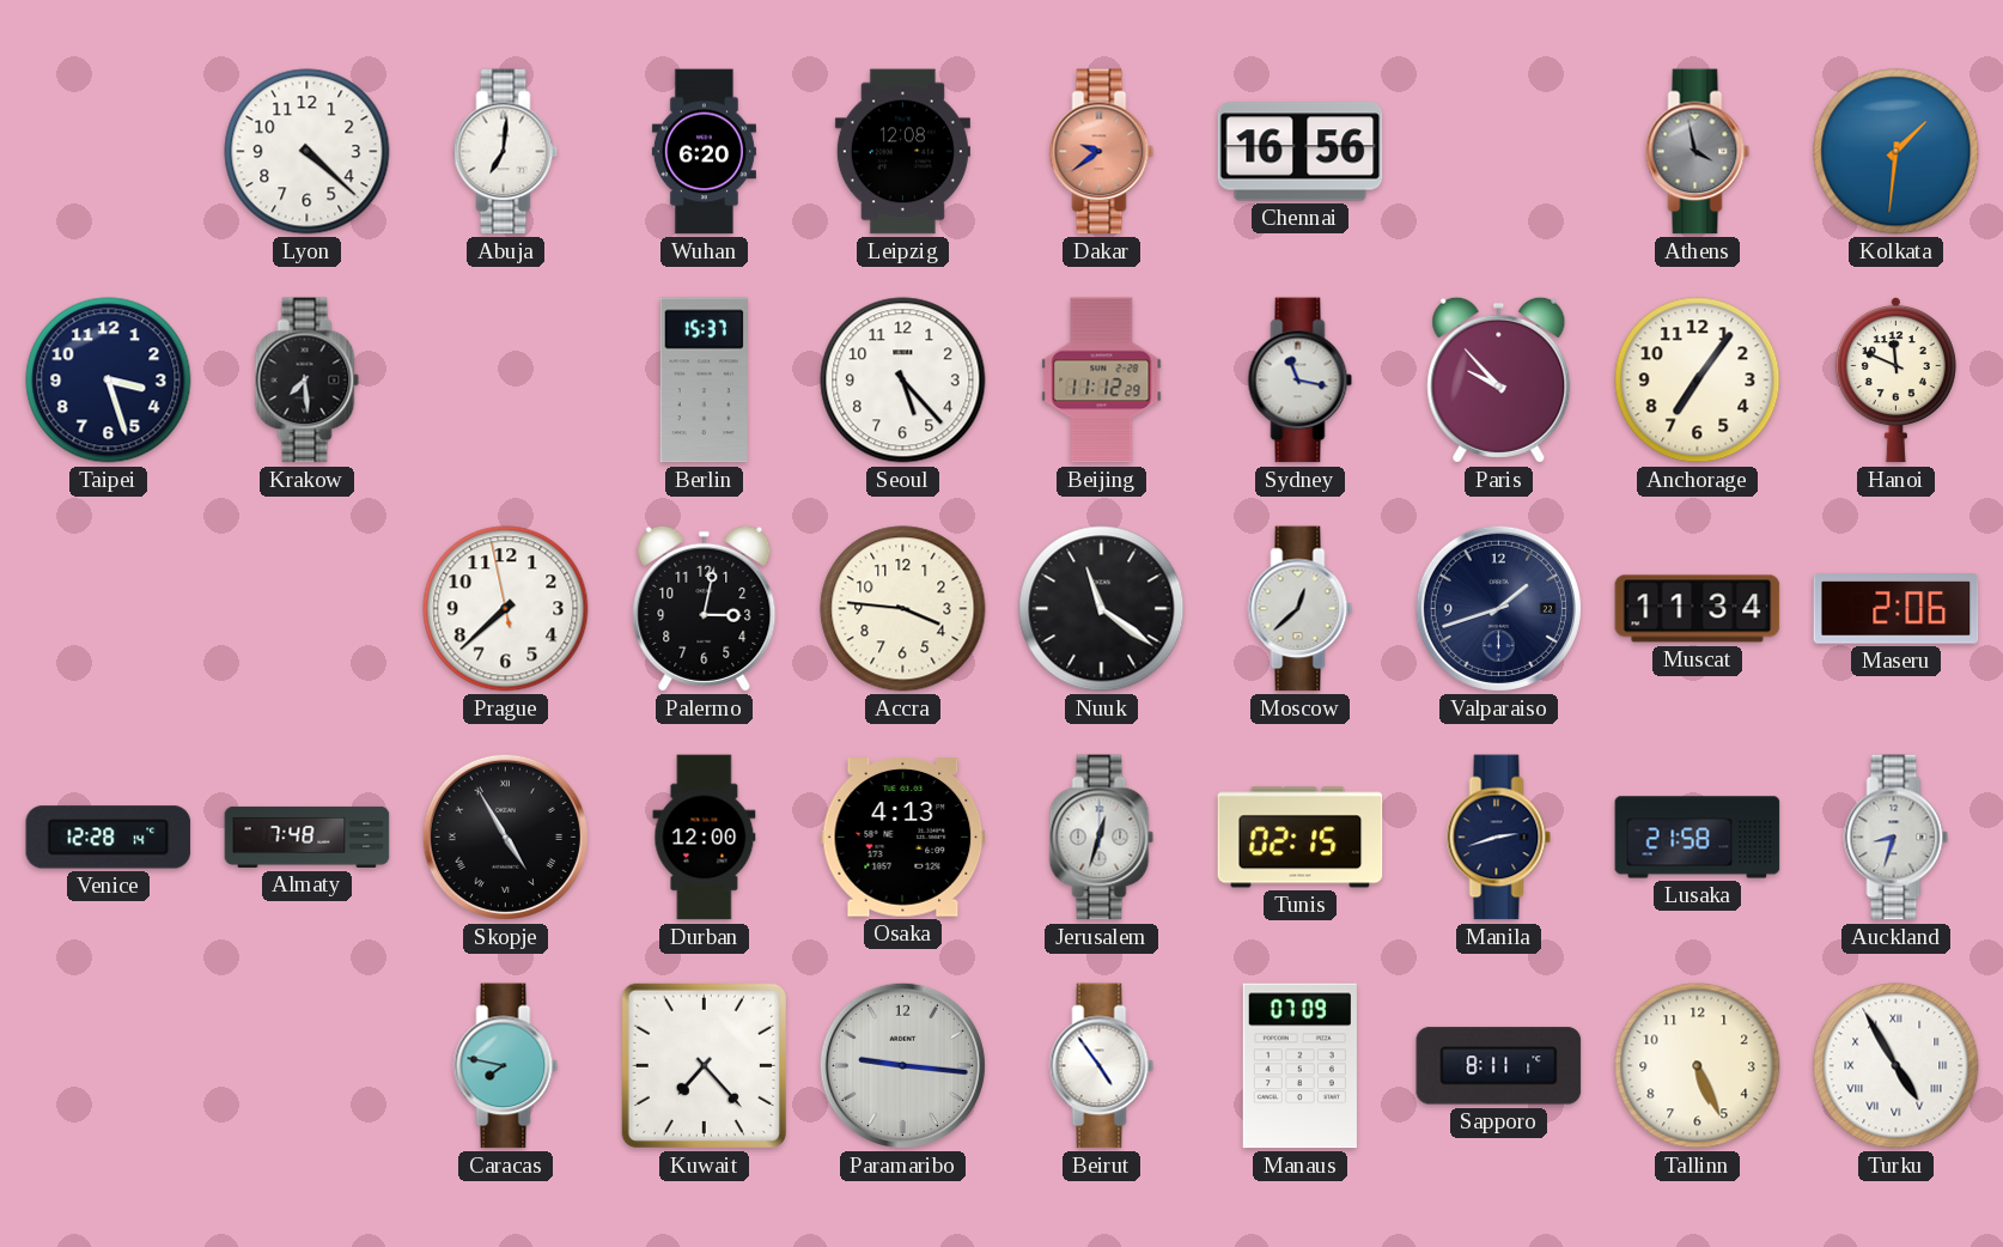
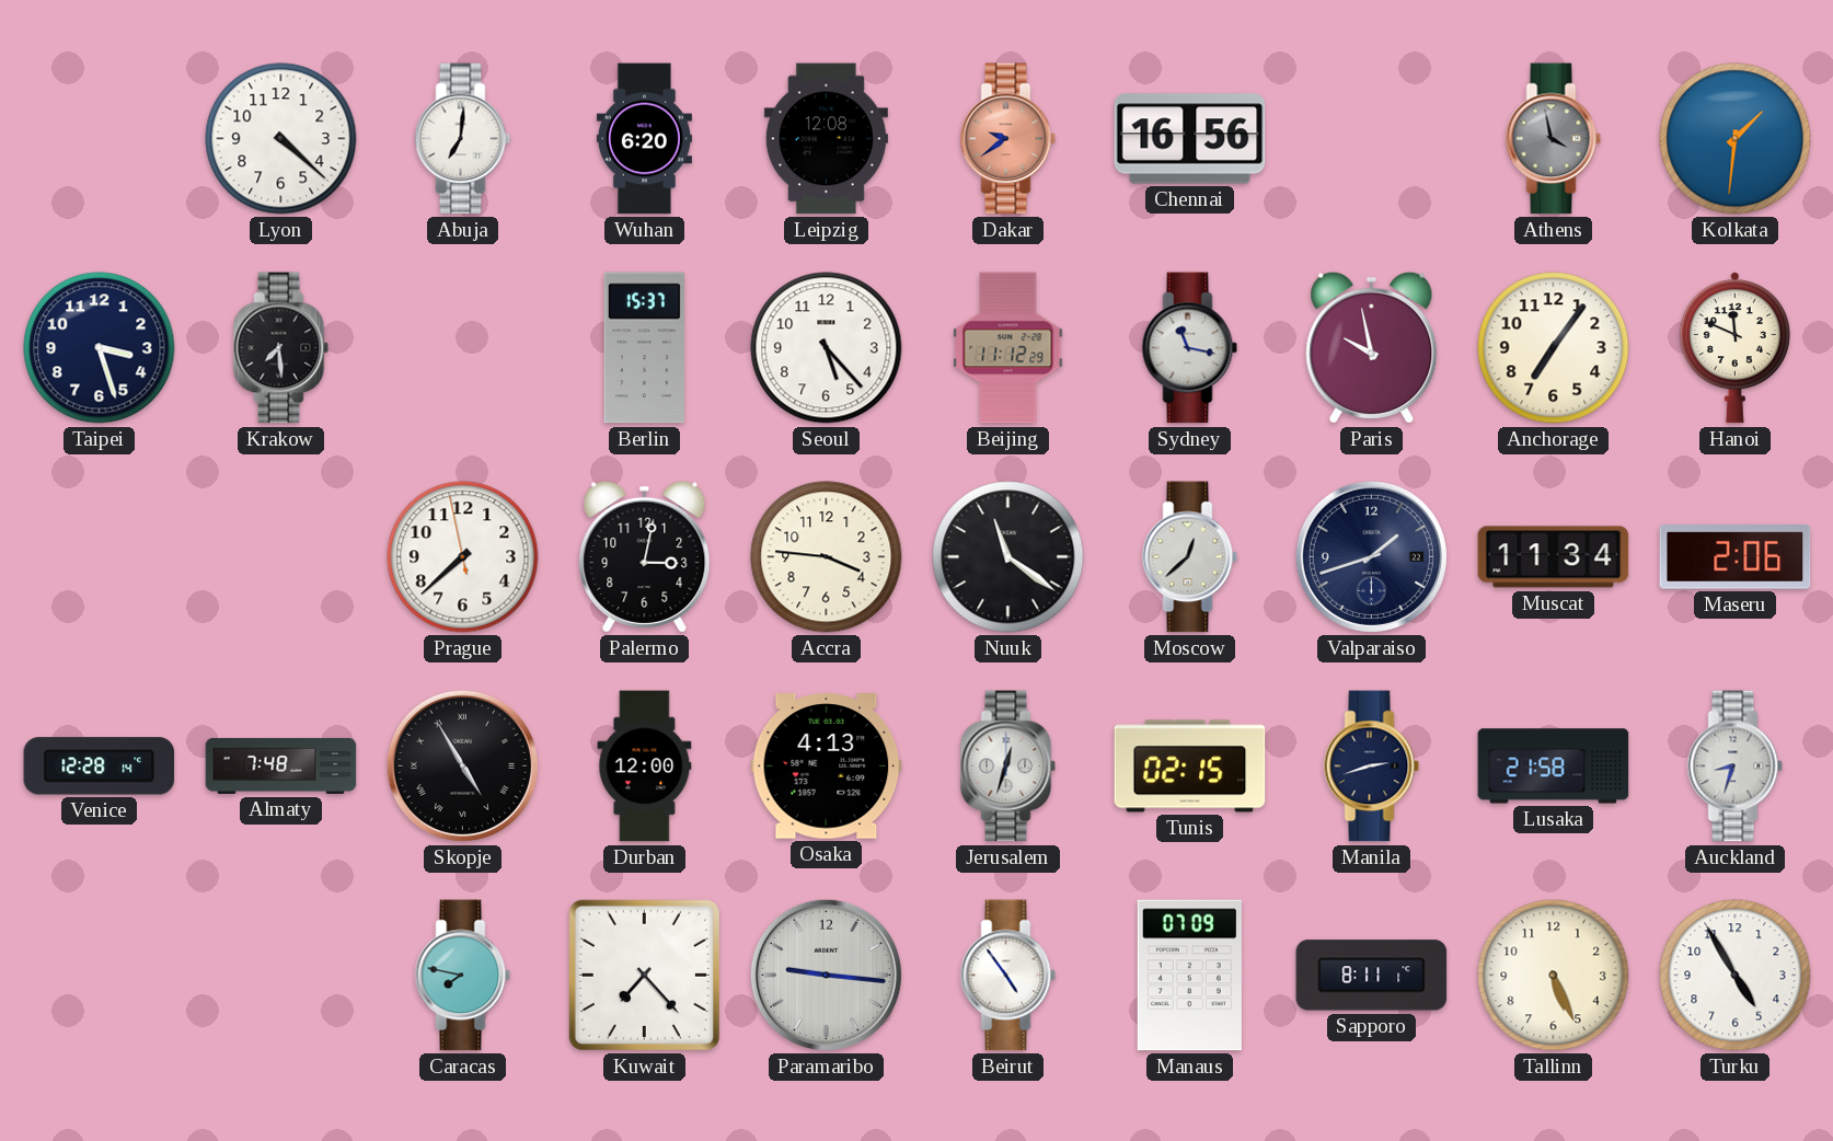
Paris: 9:53 -> 9:58
Turku numerals: Roman -> Arabic
